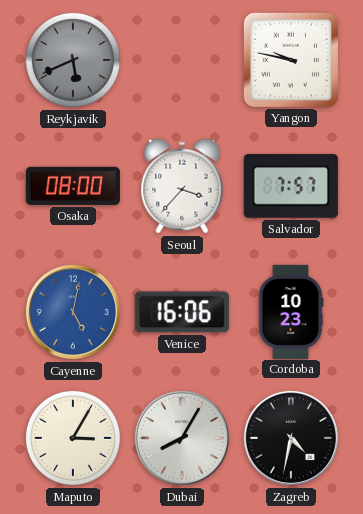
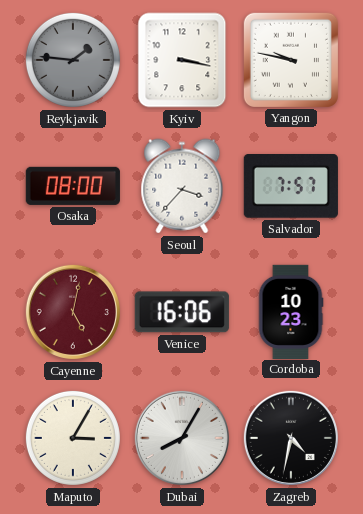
Reykjavik: 5:41 -> 1:46
Kyiv: none -> 3:17
Cayenne dial: blue -> burgundy
